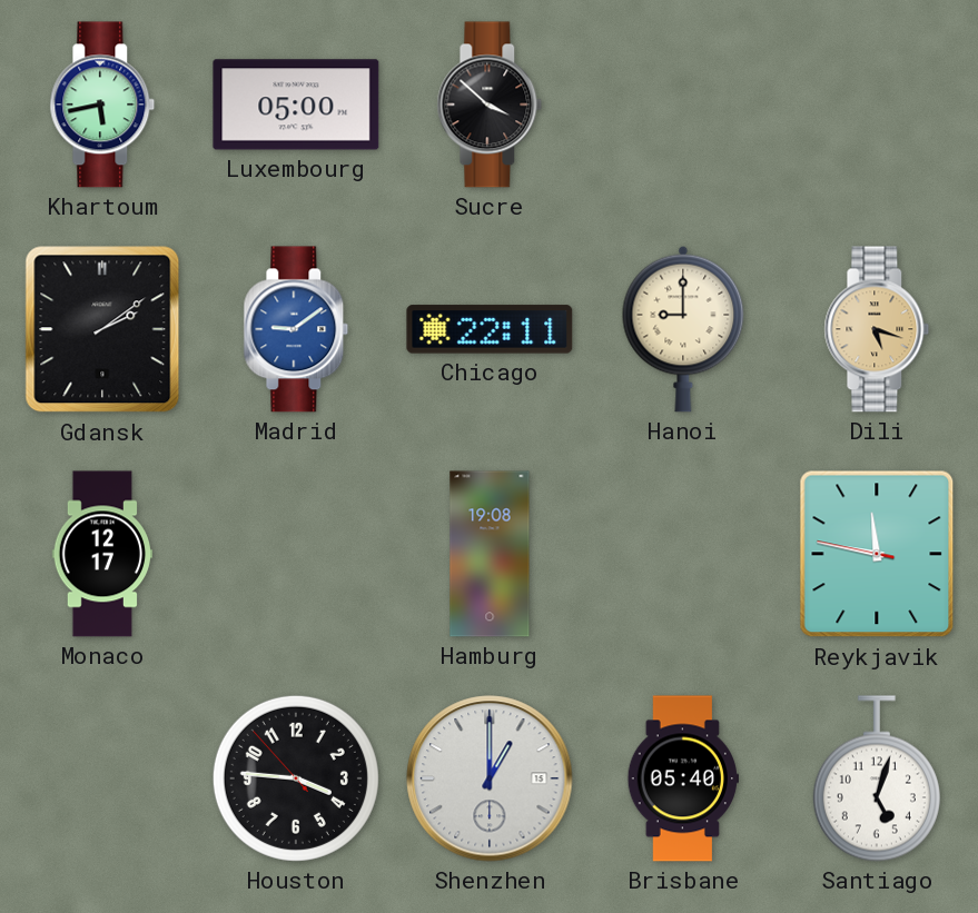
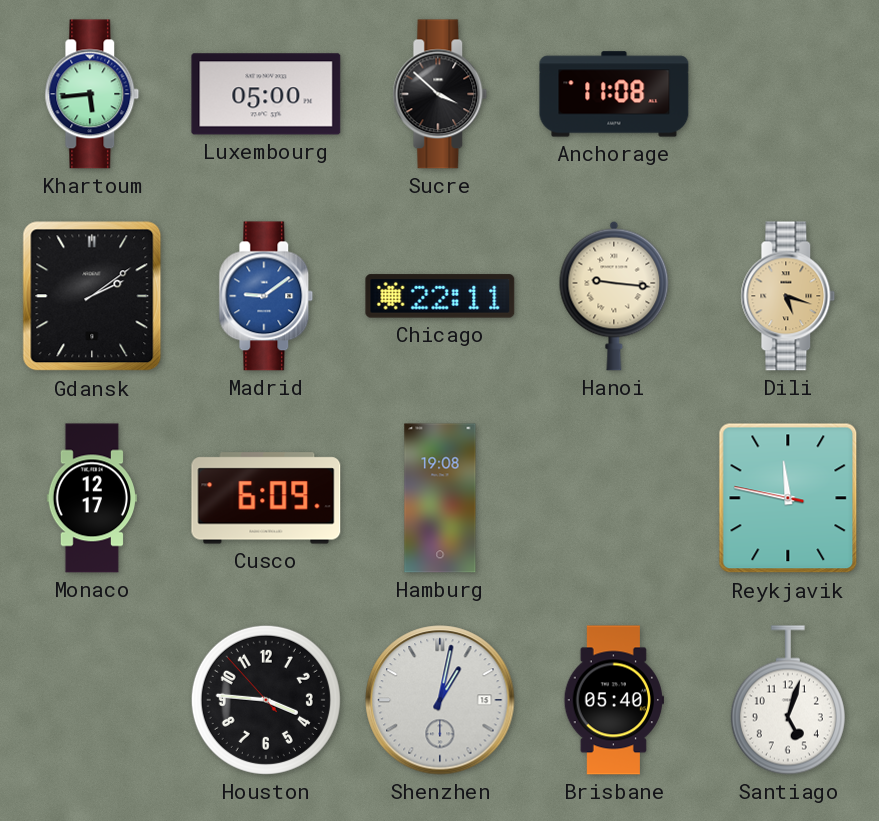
Khartoum: 5:43 -> 5:44
Anchorage: none -> 11:08
Hanoi: 9:00 -> 9:16
Cusco: none -> 6:09
Shenzhen: 1:00 -> 1:02
